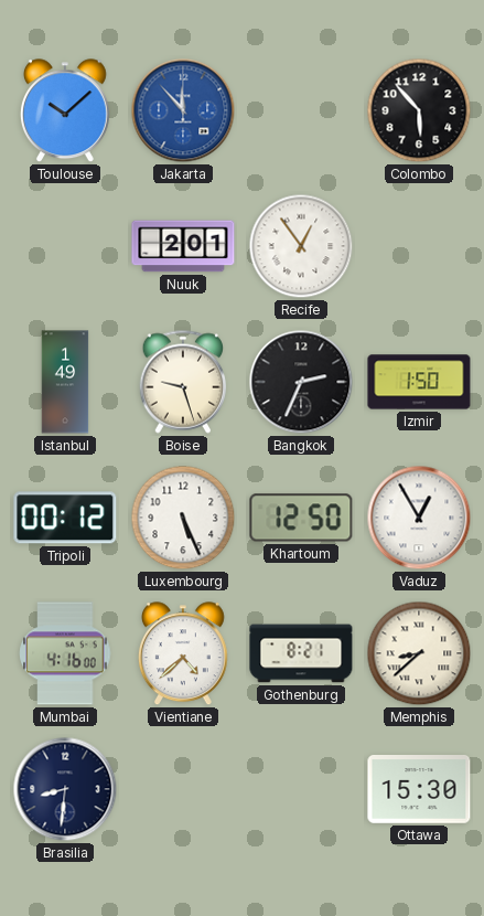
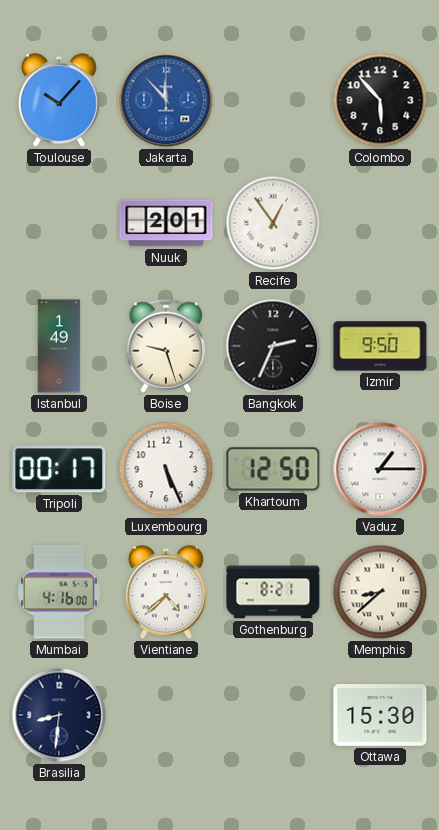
Toulouse: 10:08 -> 10:07
Izmir: 1:50 -> 9:50
Tripoli: 00:12 -> 00:17
Vaduz: 12:55 -> 1:15
